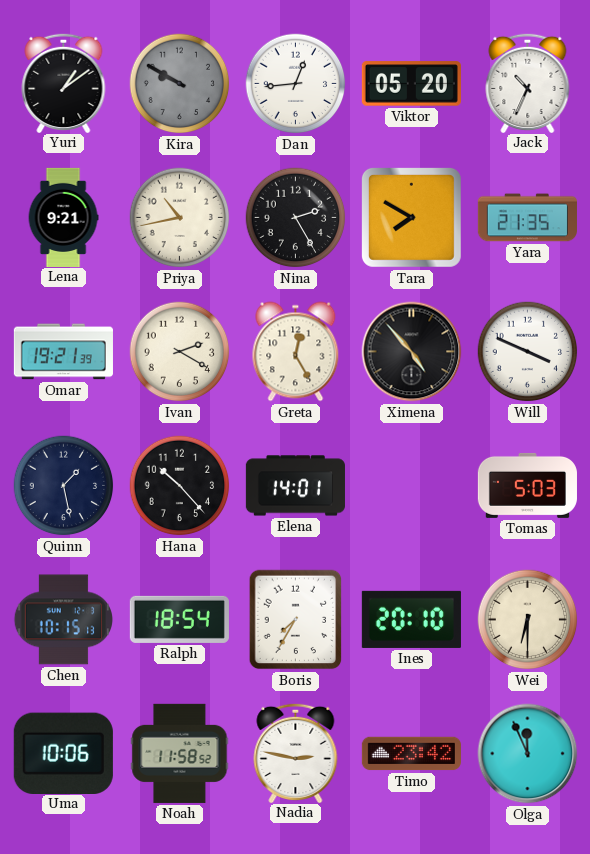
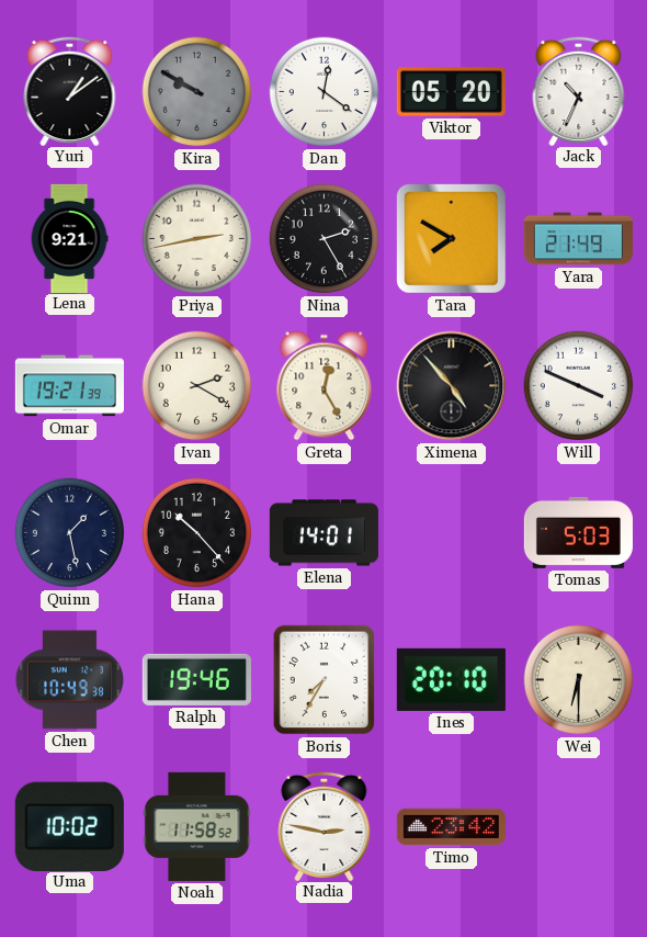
Dan: 12:44 -> 12:21
Priya: 10:43 -> 2:43
Yara: 21:35 -> 21:49
Chen: 10:15 -> 10:49
Ralph: 18:54 -> 19:46
Uma: 10:06 -> 10:02
Olga: 11:56 -> none
